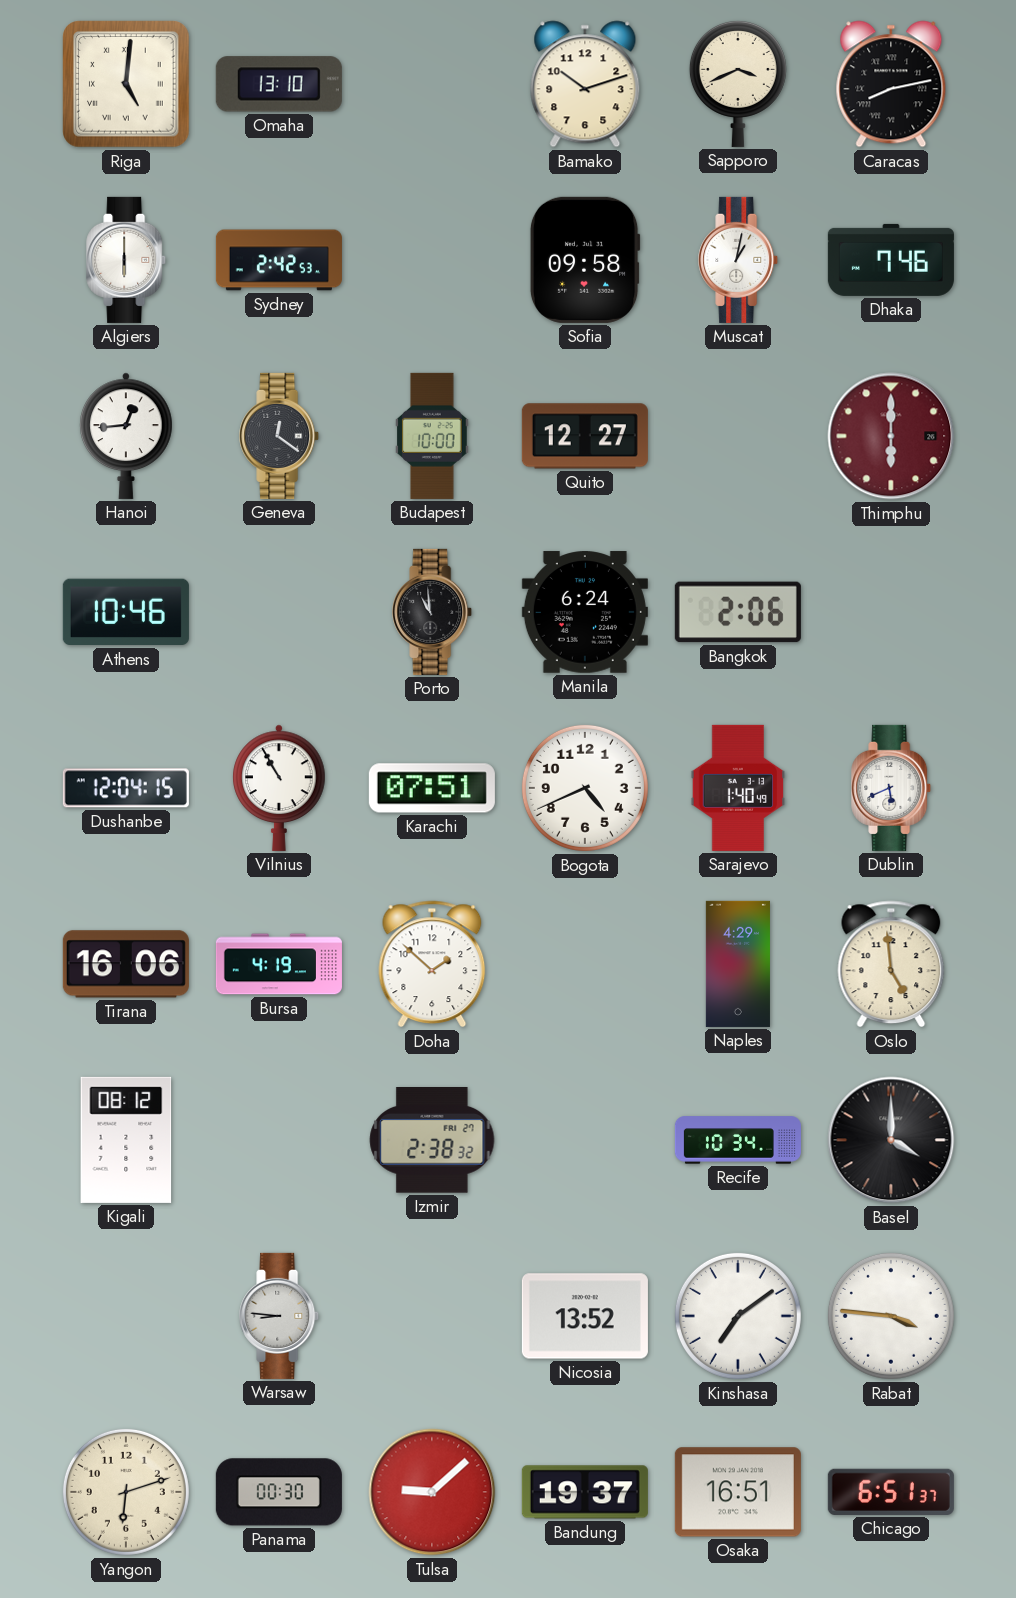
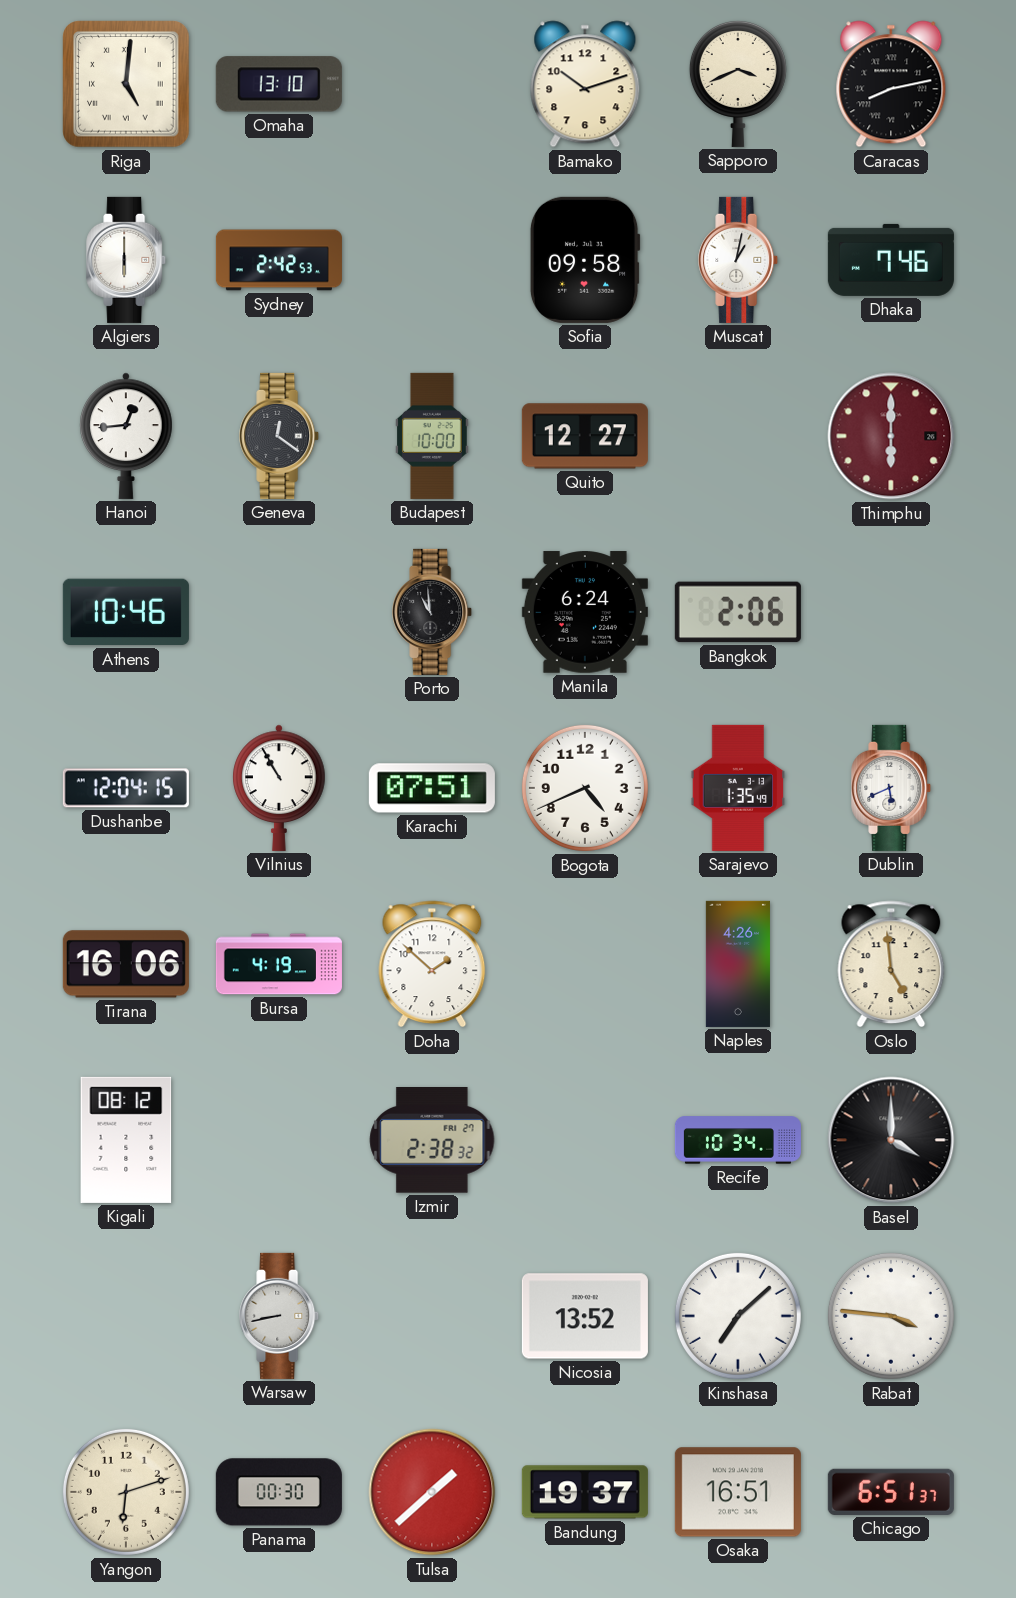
Sarajevo: 1:40 -> 1:35
Naples: 4:29 -> 4:26
Warsaw: 8:46 -> 8:43
Kinshasa: 7:09 -> 7:08
Tulsa: 9:08 -> 1:38
